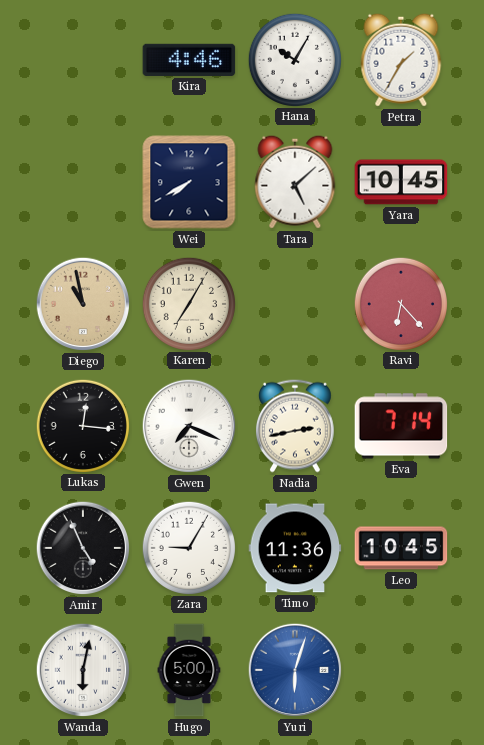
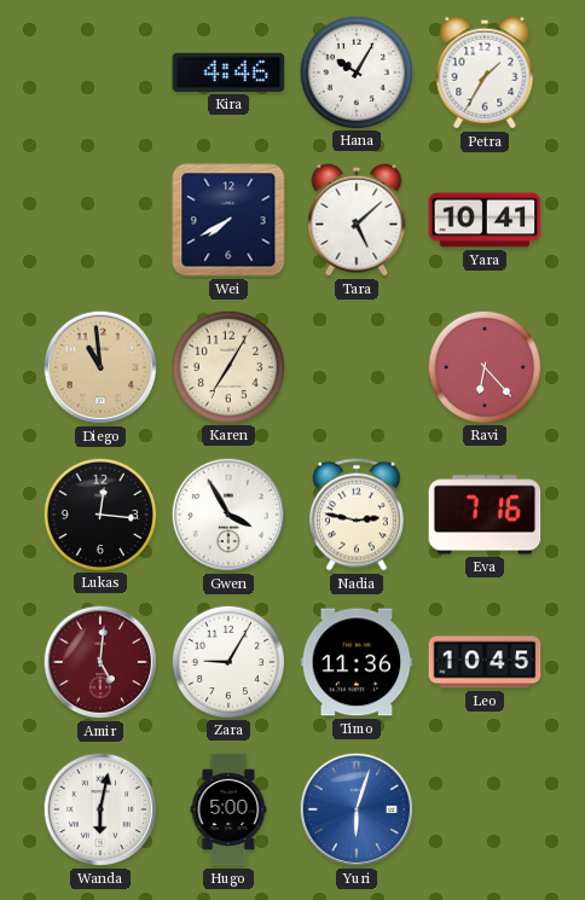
Yara: 10:45 -> 10:41
Diego: 10:58 -> 10:59
Gwen: 7:19 -> 3:55
Nadia: 2:43 -> 2:47
Eva: 7:14 -> 7:16
Amir: 4:56 -> 5:01
Amir dial: black -> burgundy
